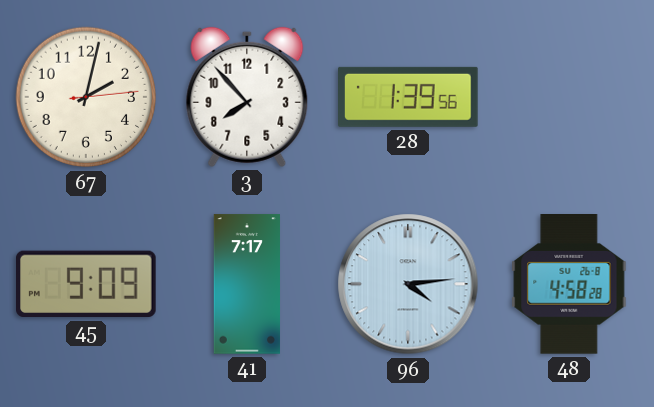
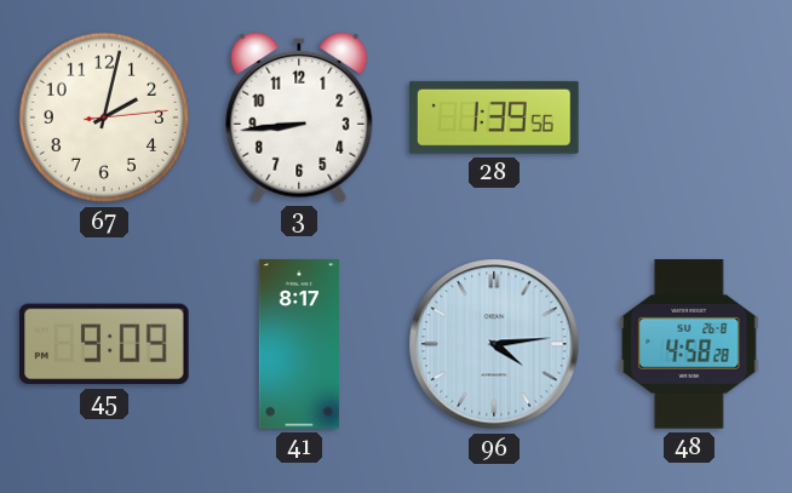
3: 7:53 -> 8:44
41: 7:17 -> 8:17
